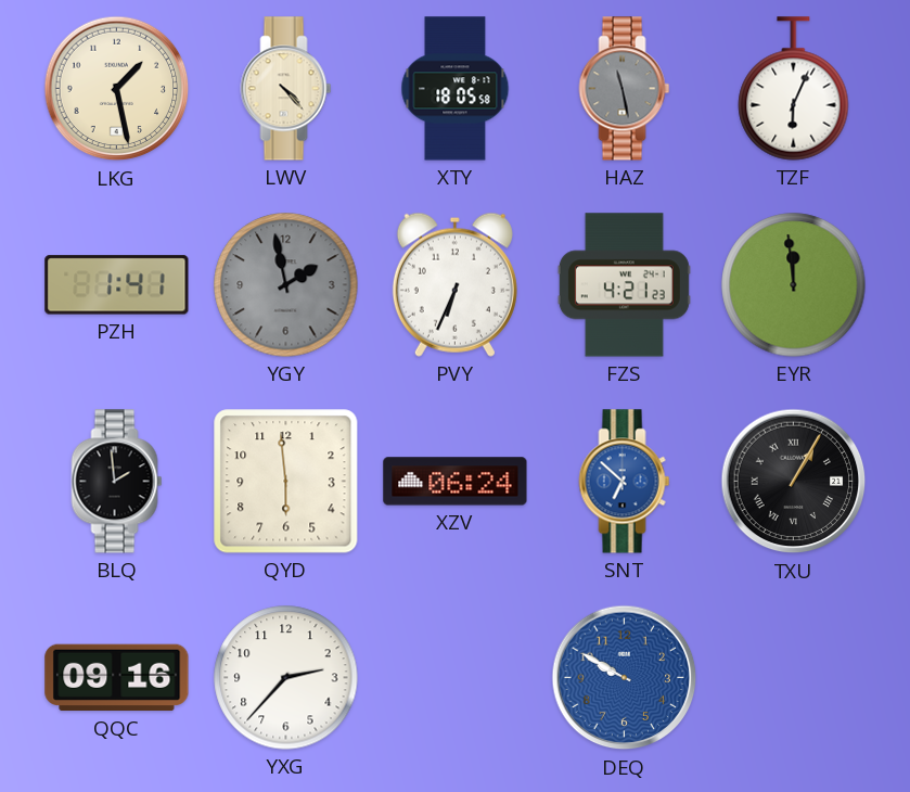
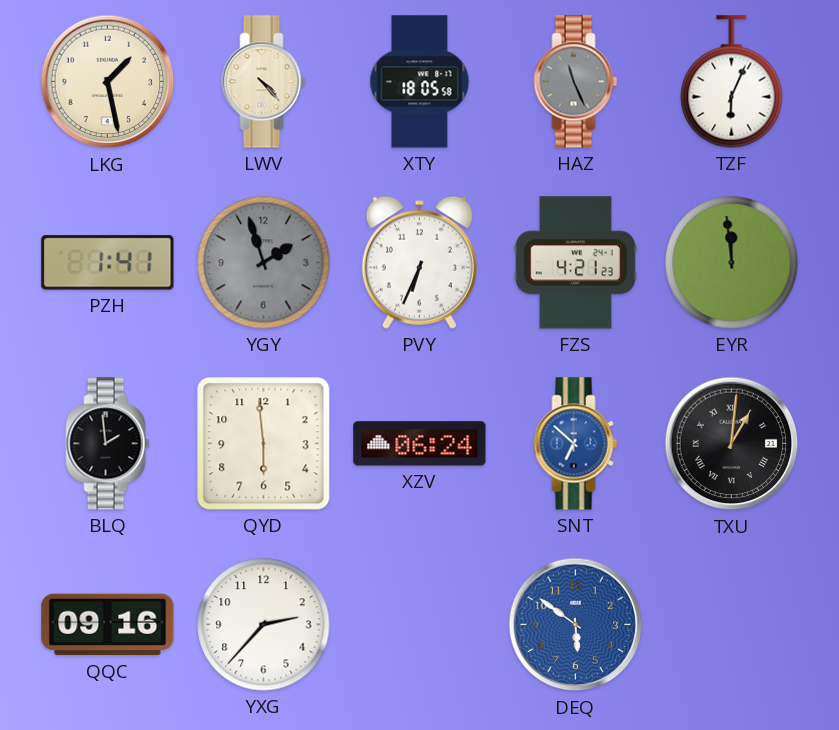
HAZ: 11:28 -> 11:26
YGY: 1:58 -> 1:57
TXU: 1:05 -> 1:01
DEQ: 9:50 -> 5:51
